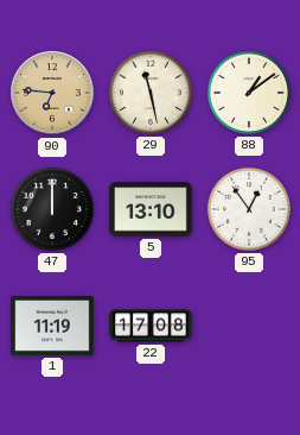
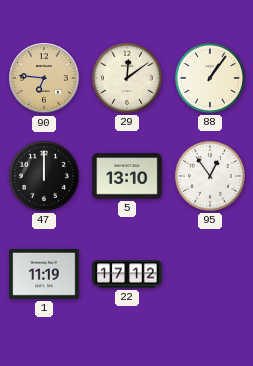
29: 11:28 -> 12:09
88: 1:09 -> 1:06
22: 17:08 -> 17:12
